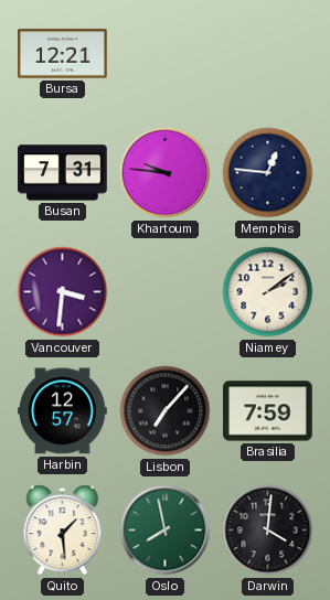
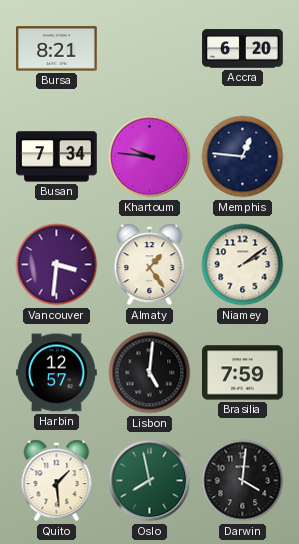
Bursa: 12:21 -> 8:21
Accra: none -> 6:20
Busan: 7:31 -> 7:34
Almaty: none -> 1:24
Lisbon: 7:07 -> 5:01
